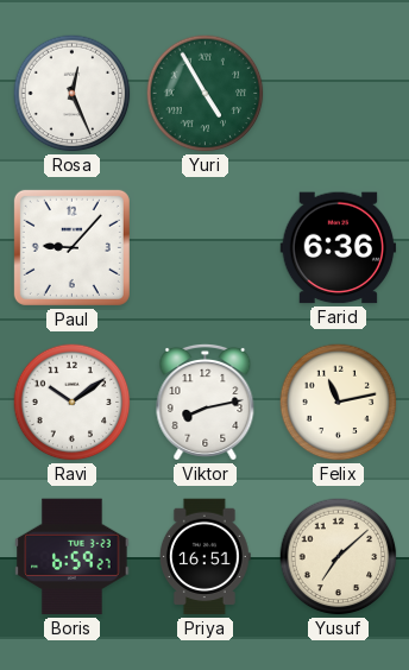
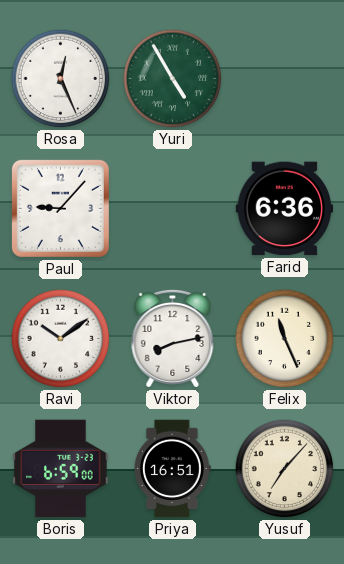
Felix: 11:13 -> 11:26
Boris: 6:59:27 -> 6:59:00
Yusuf: 7:08 -> 7:07
